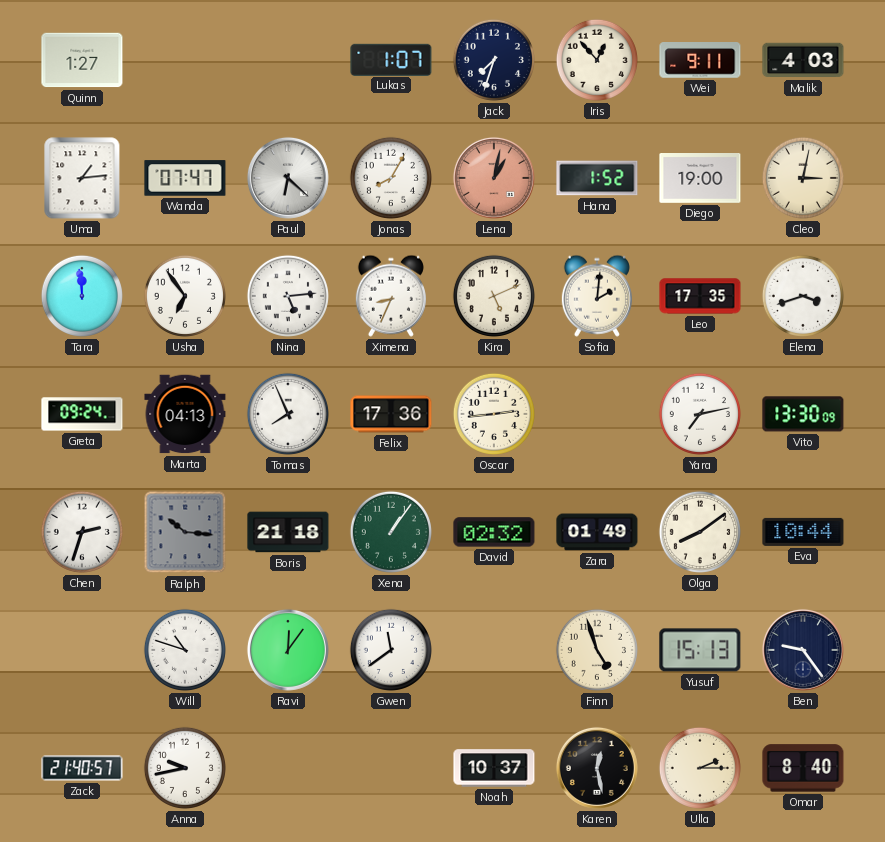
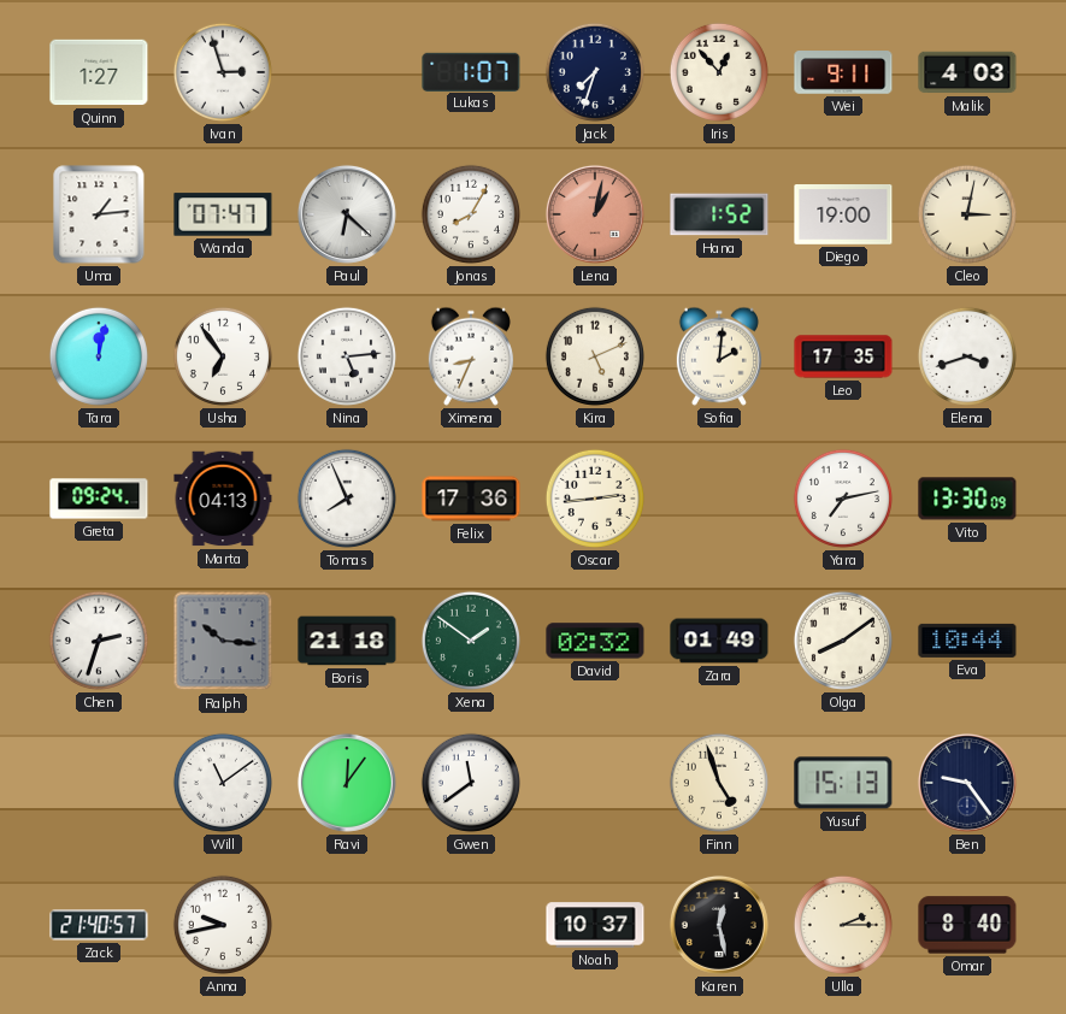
Ivan: none -> 2:57
Tara: 11:59 -> 12:02
Xena: 1:06 -> 1:51
Will: 10:48 -> 11:09
